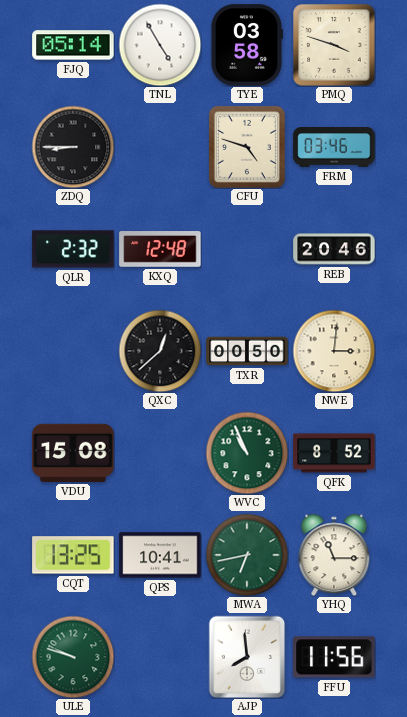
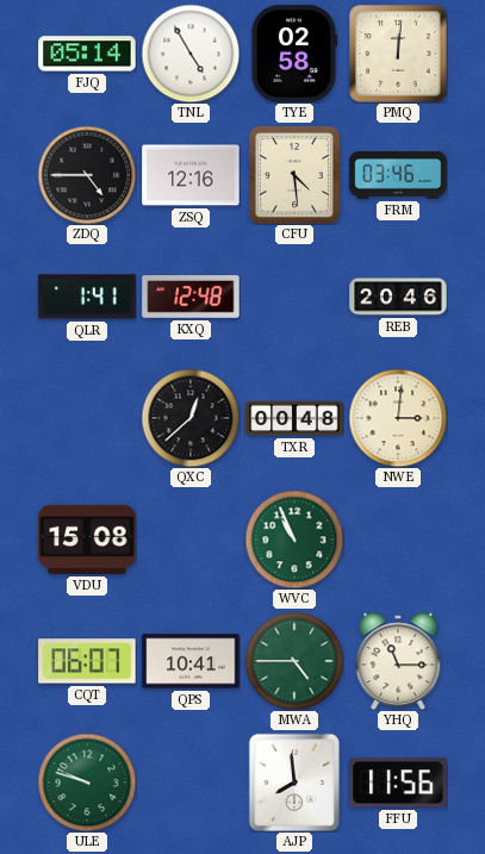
TYE: 03:58 -> 02:58
PMQ: 3:48 -> 12:01
ZDQ: 8:45 -> 4:45
ZSQ: none -> 12:16
CFU: 4:48 -> 4:29
QLR: 2:32 -> 1:41
TXR: 00:50 -> 00:48
QFK: 8:52 -> none
CQT: 13:25 -> 06:07
MWA: 6:43 -> 4:45
